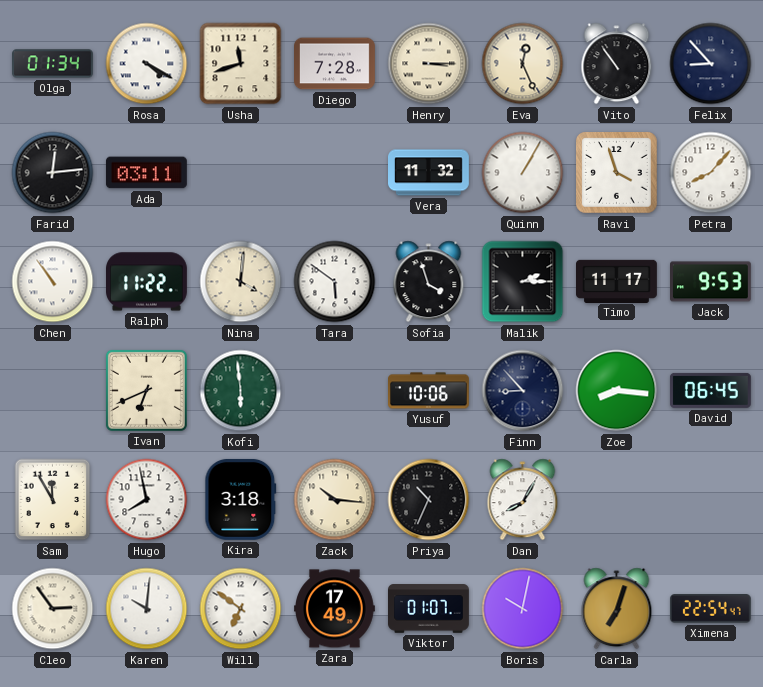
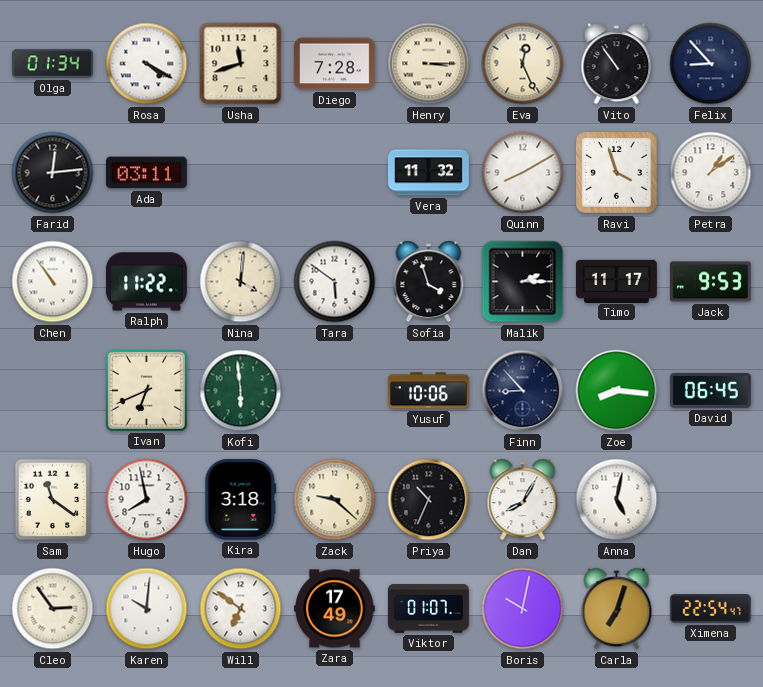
Quinn: 1:05 -> 8:10
Petra: 8:07 -> 1:09
Sam: 11:55 -> 11:21
Zack: 10:16 -> 9:22
Anna: none -> 5:02
